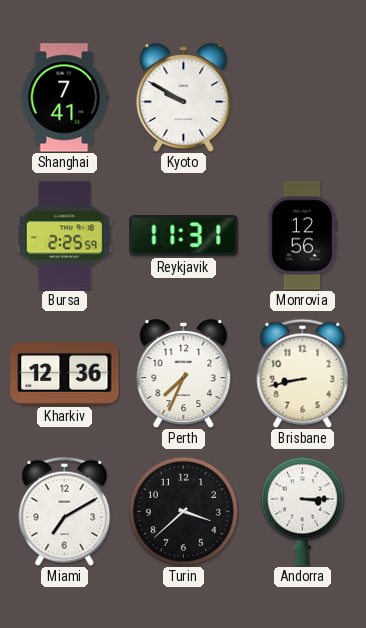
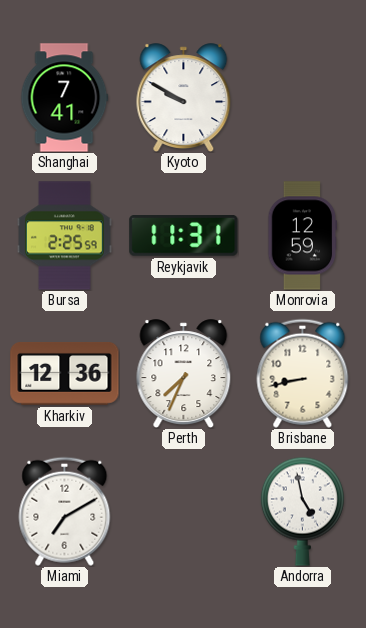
Monrovia: 12:56 -> 12:59
Turin: 3:38 -> none
Andorra: 3:15 -> 4:58
